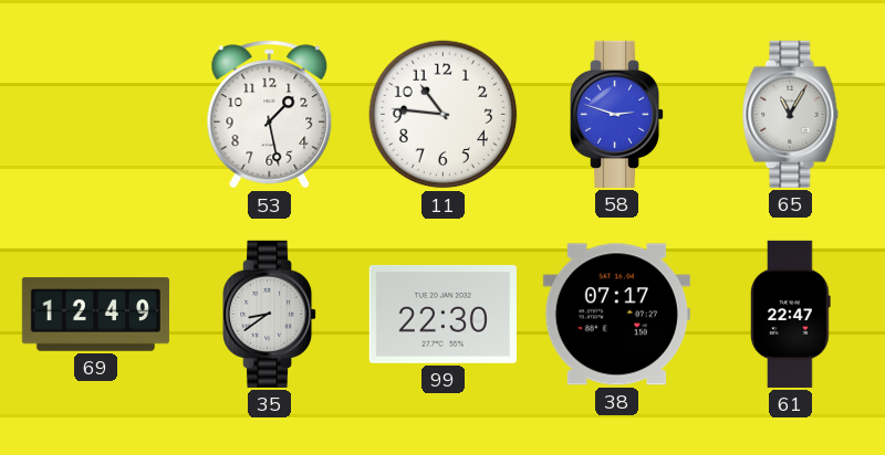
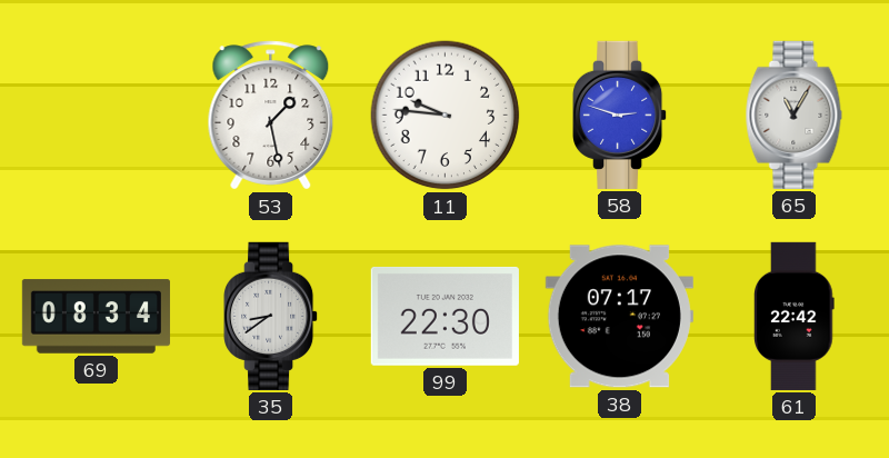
11: 10:46 -> 9:46
69: 12:49 -> 08:34
61: 22:47 -> 22:42
